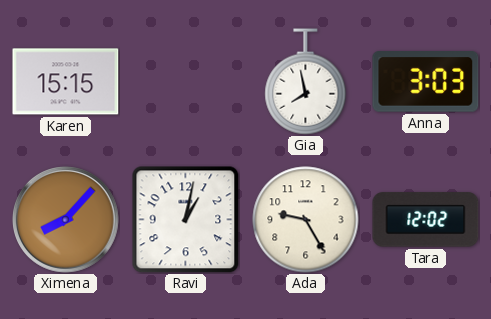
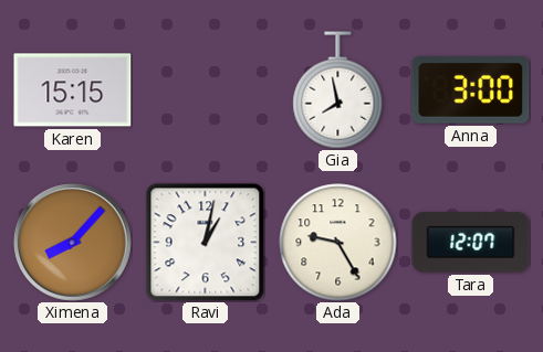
Anna: 3:03 -> 3:00
Tara: 12:02 -> 12:07
